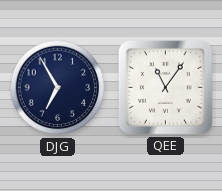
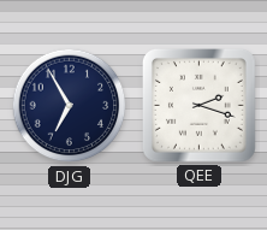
QEE: 11:06 -> 2:18
